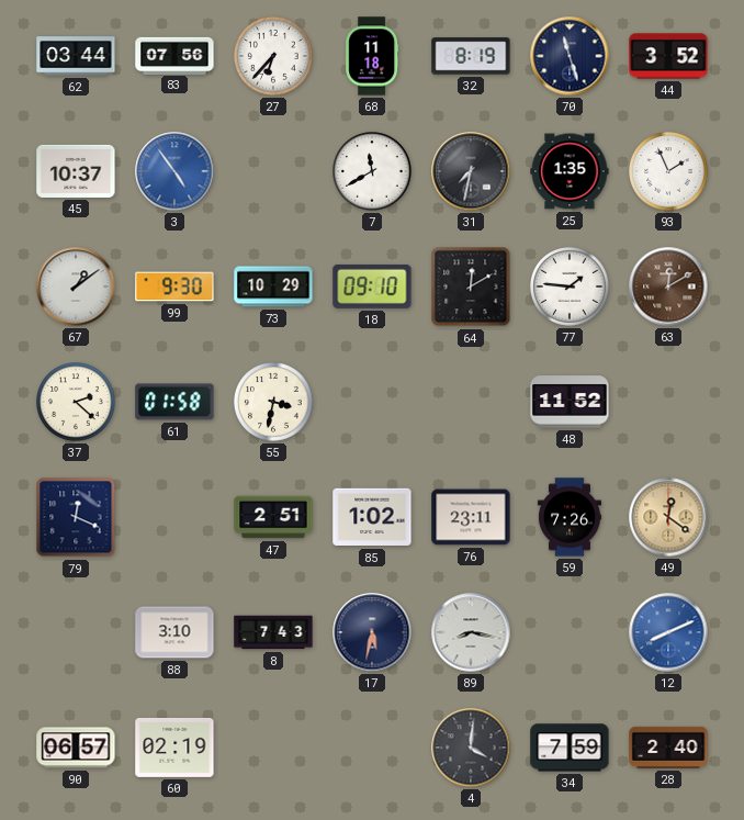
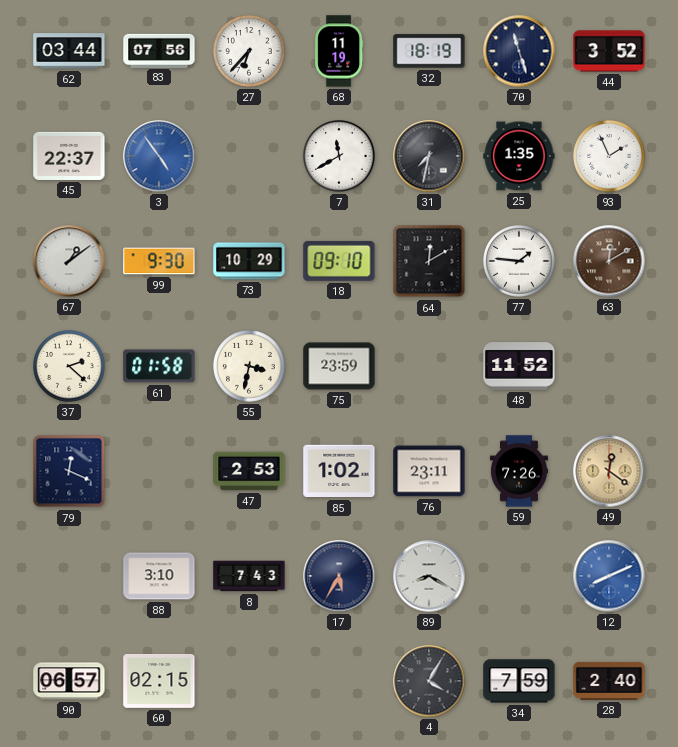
68: 11:18 -> 11:19
32: 8:19 -> 18:19
45: 10:37 -> 22:37
75: none -> 23:59
47: 2:51 -> 2:53
17: 5:32 -> 5:35
89: 8:17 -> 8:20
60: 02:19 -> 02:15
4: 4:01 -> 4:05
